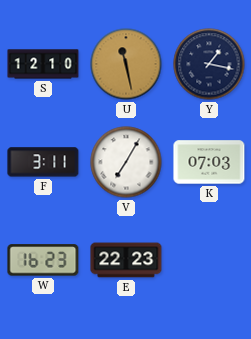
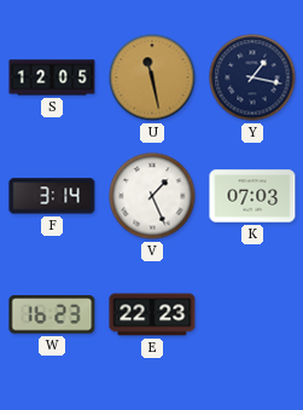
S: 12:10 -> 12:05
F: 3:11 -> 3:14
V: 7:05 -> 1:26
